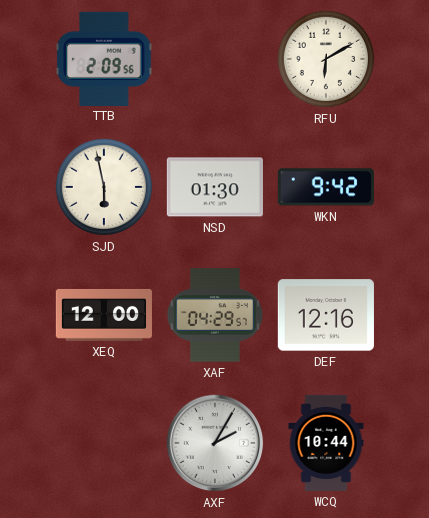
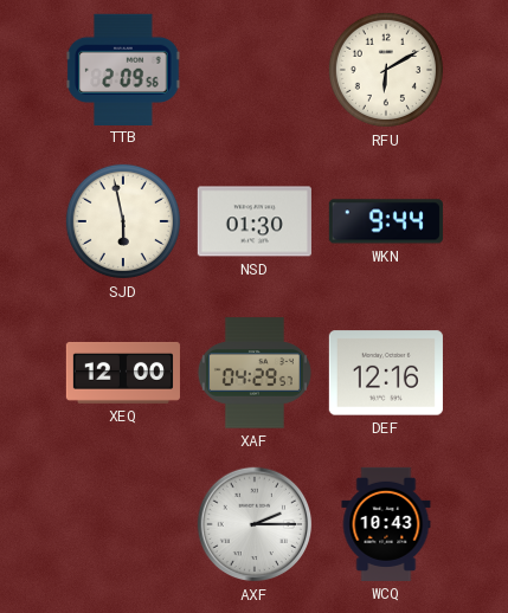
WKN: 9:42 -> 9:44
AXF: 2:05 -> 2:15
WCQ: 10:44 -> 10:43
